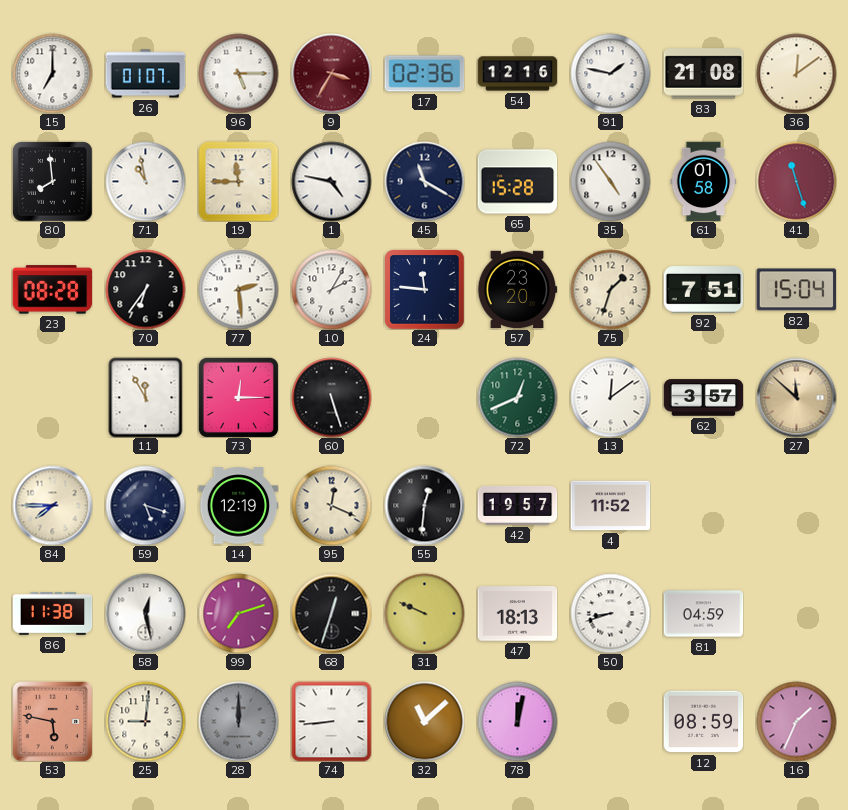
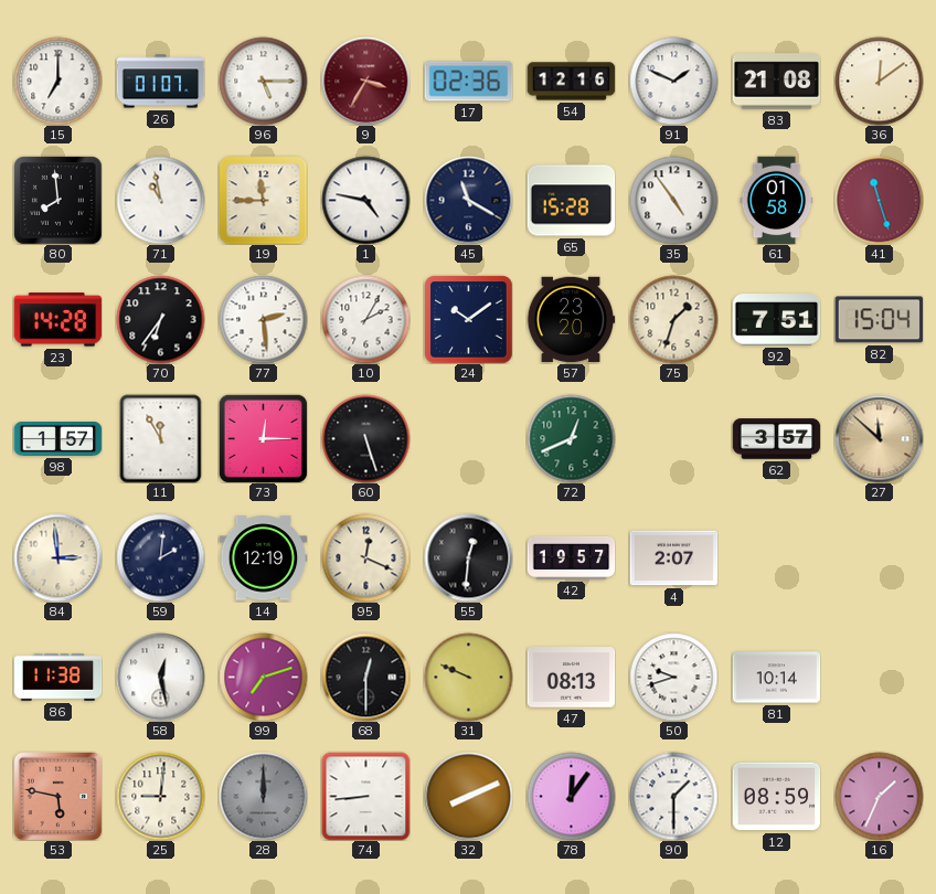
91: 1:47 -> 1:49
23: 08:28 -> 14:28
24: 11:46 -> 10:09
98: none -> 1:57
13: 12:09 -> none
84: 7:45 -> 2:59
59: 5:18 -> 2:01
4: 11:52 -> 2:07
68: 12:33 -> 12:30
47: 18:13 -> 08:13
50: 8:42 -> 9:42
81: 04:59 -> 10:14
32: 11:08 -> 8:11
78: 12:02 -> 12:06
90: none -> 1:30
